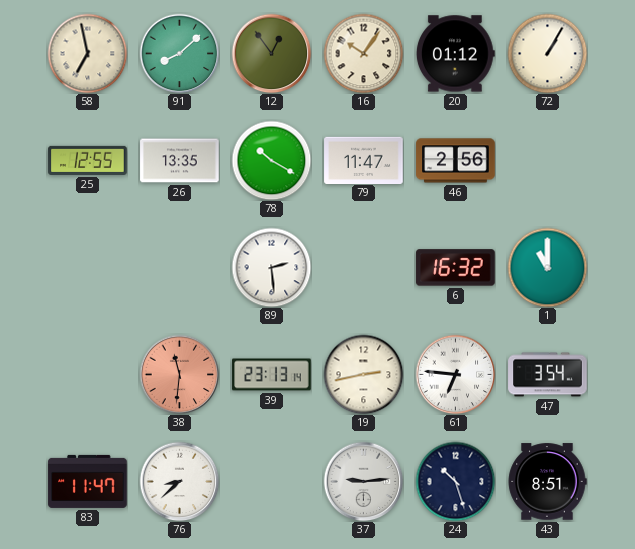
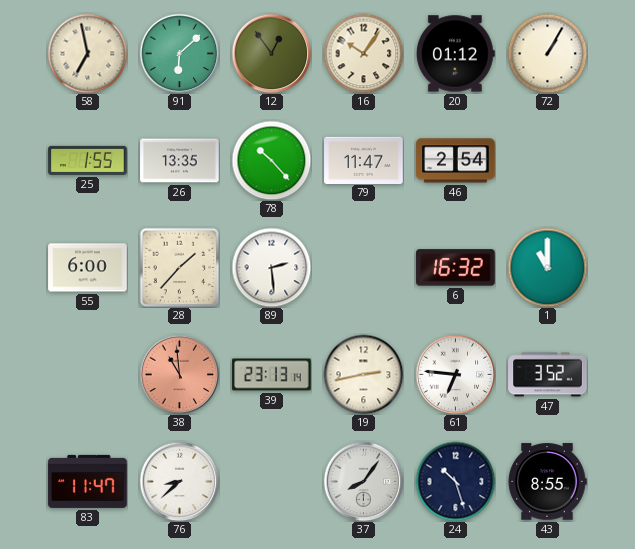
91: 8:08 -> 6:08
25: 12:55 -> 1:55
78: 10:20 -> 10:23
46: 2:56 -> 2:54
55: none -> 6:00
28: none -> 1:37
38: 11:31 -> 10:59
47: 3:54 -> 3:52
37: 9:14 -> 8:06
43: 8:51 -> 8:55
